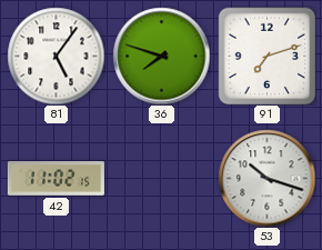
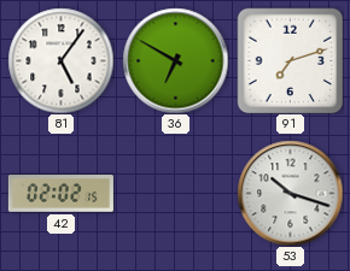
36: 7:48 -> 6:50
42: 11:02 -> 02:02
